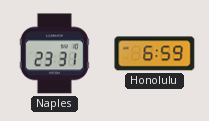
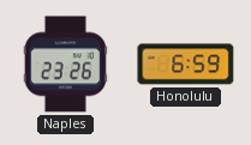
Naples: 23:31 -> 23:26
